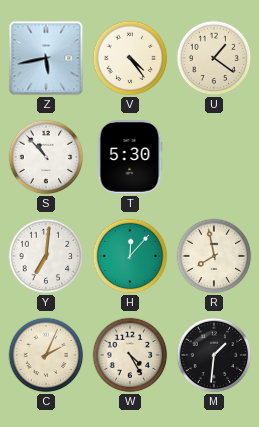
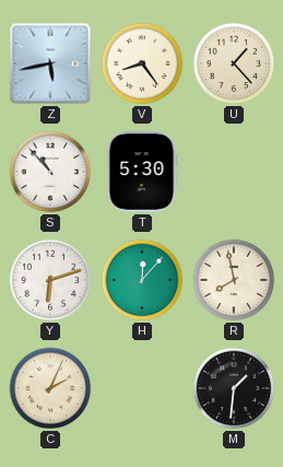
V: 4:24 -> 8:24
U: 1:21 -> 1:23
Y: 7:01 -> 6:12
W: 4:25 -> none
